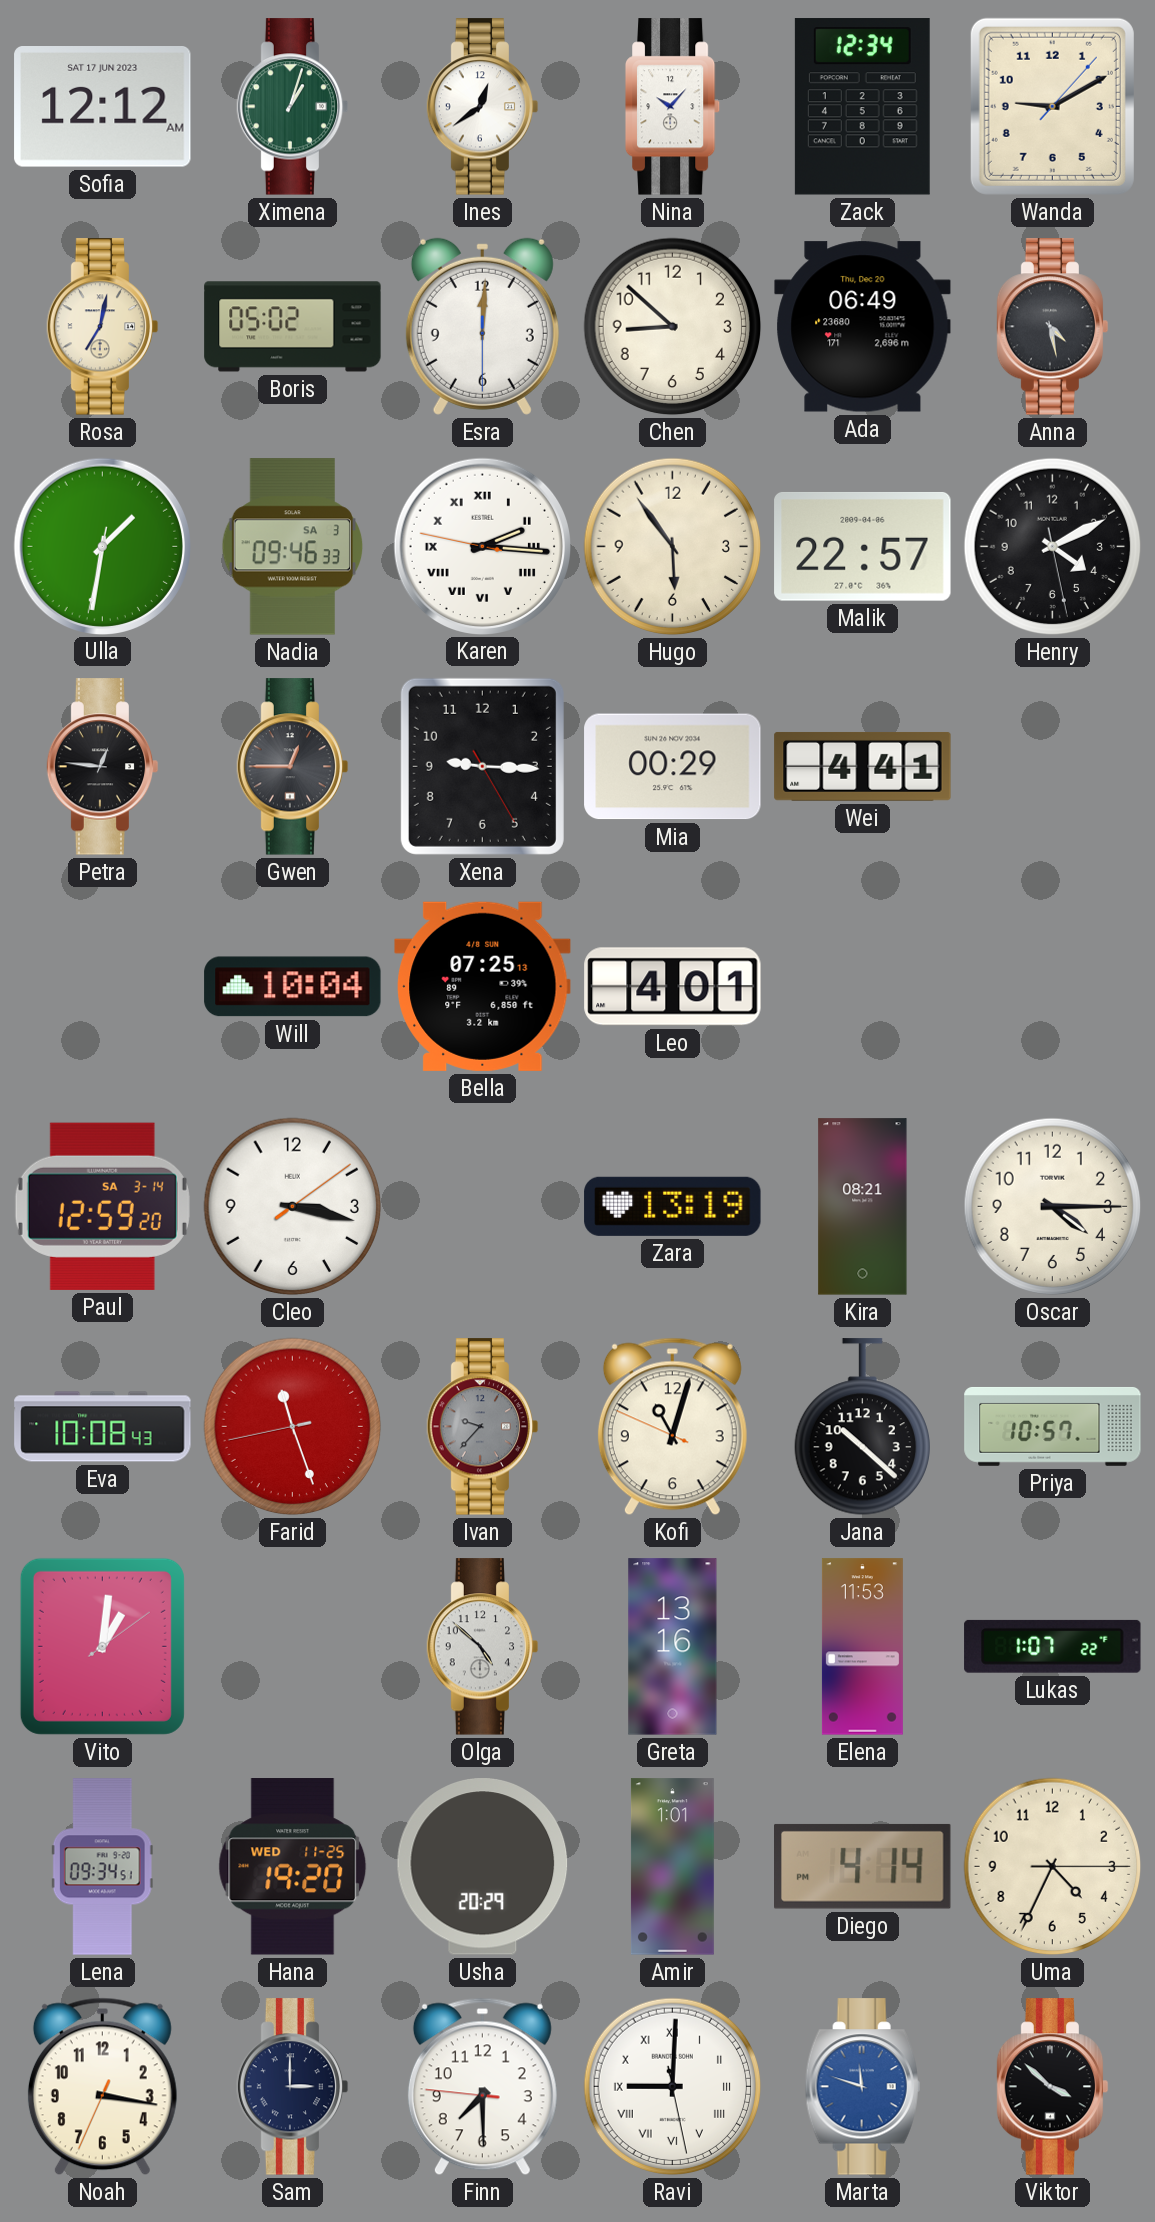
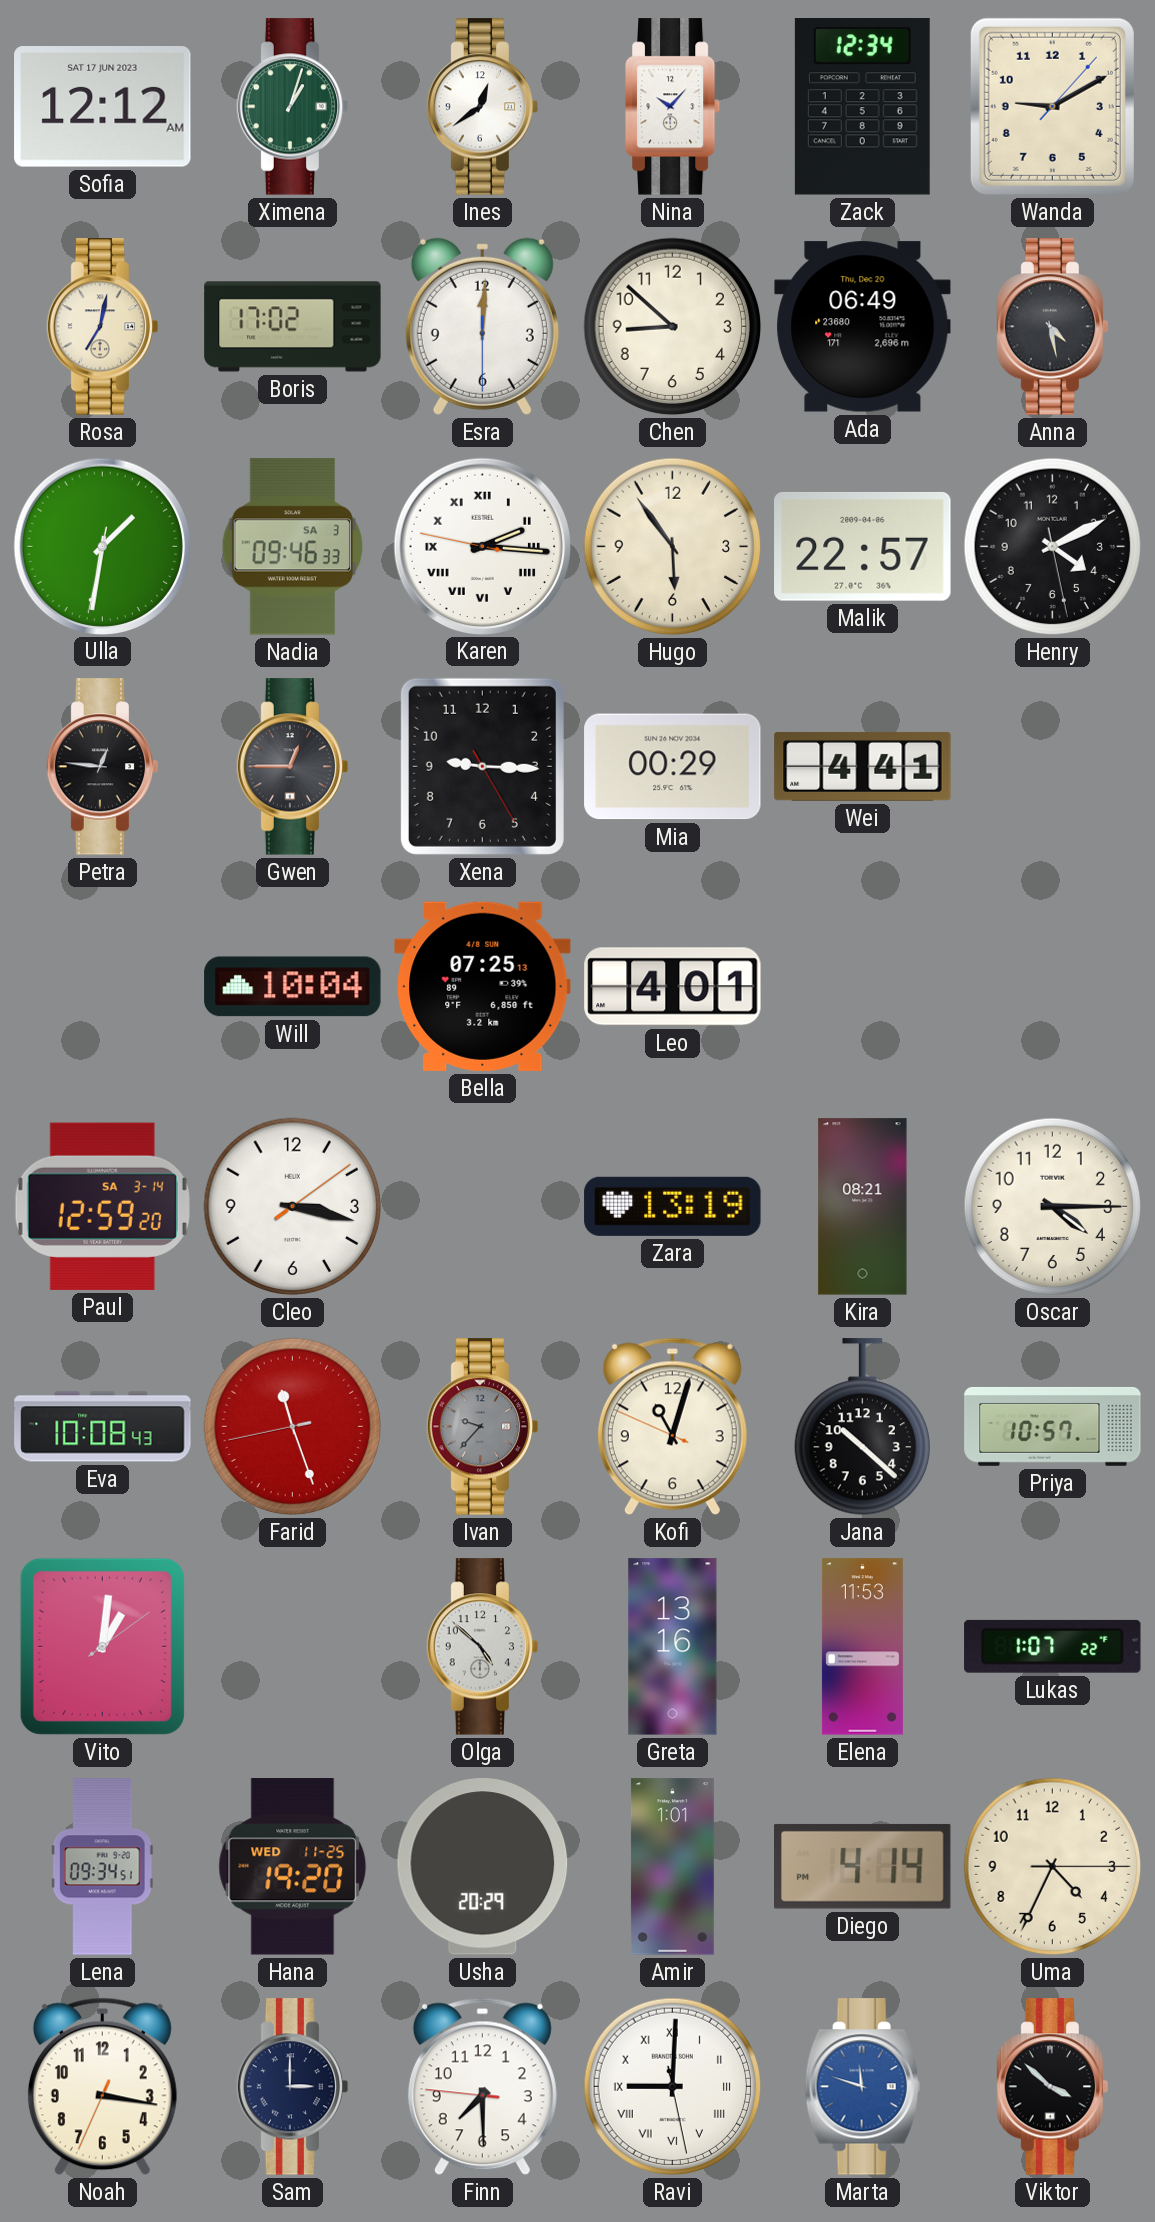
Boris: 05:02 -> 17:02
